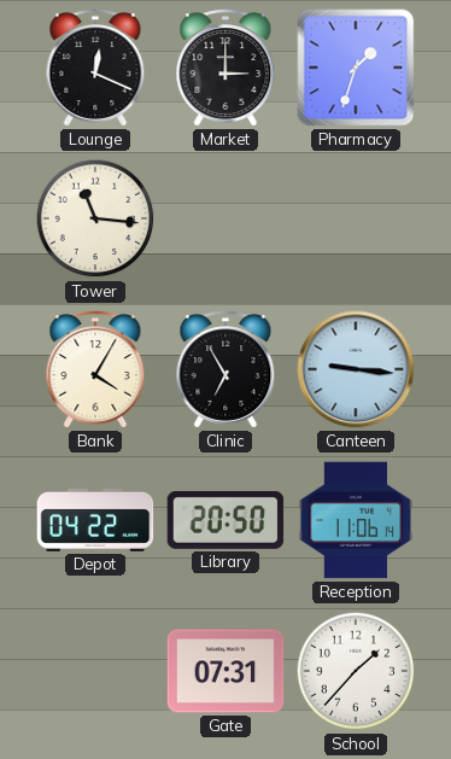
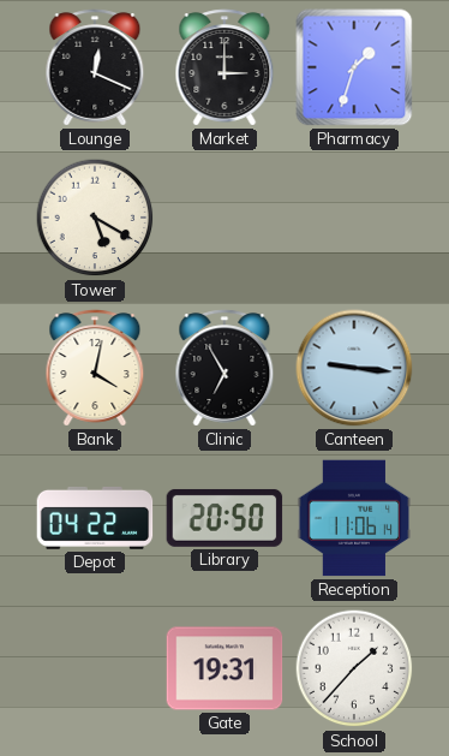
Tower: 11:16 -> 5:20
Bank: 4:05 -> 4:02
Gate: 07:31 -> 19:31
